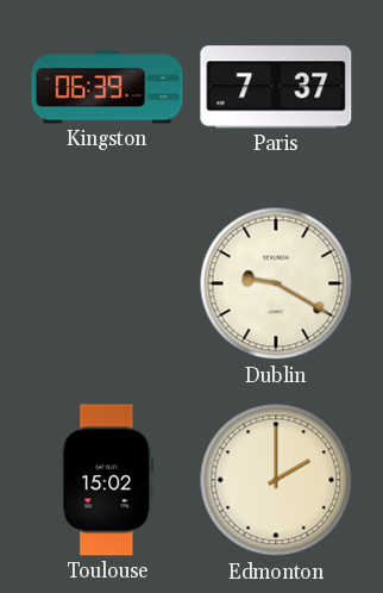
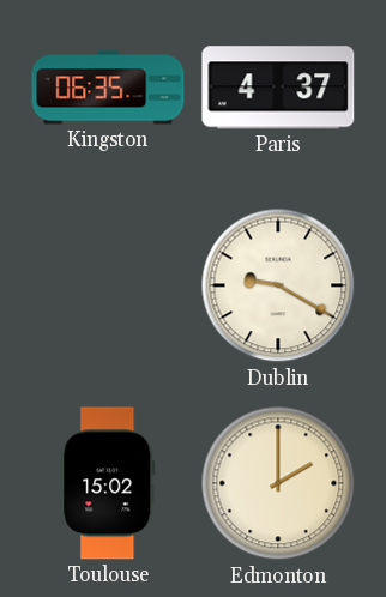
Kingston: 06:39 -> 06:35
Paris: 7:37 -> 4:37
